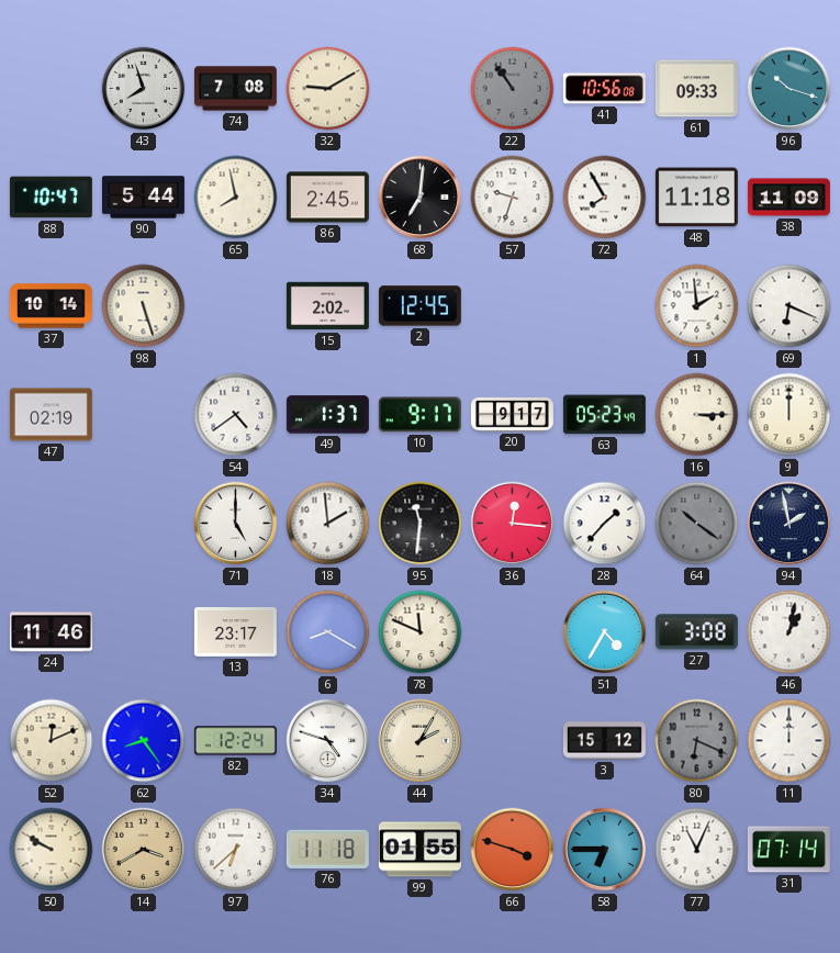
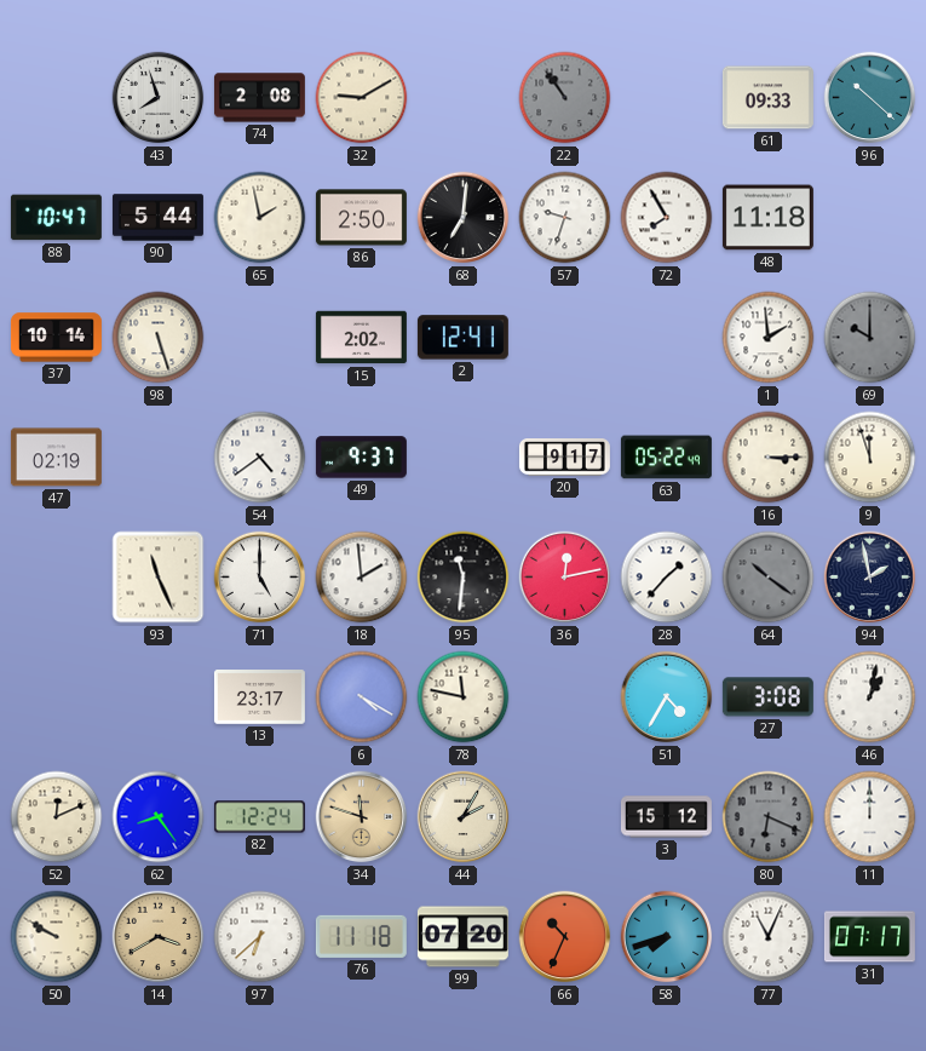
74: 7:08 -> 2:08
41: 10:56 -> none
96: 10:18 -> 10:22
65: 7:58 -> 1:58
86: 2:45 -> 2:50
38: 11:09 -> none
2: 12:45 -> 12:41
69: 6:19 -> 10:00
69 dial: white -> grey
49: 1:37 -> 9:37
10: 9:17 -> none
63: 05:23 -> 05:22
9: 12:00 -> 11:57
93: none -> 11:26
36: 12:16 -> 12:13
24: 11:46 -> none
6: 8:20 -> 4:20
78: 11:49 -> 11:47
34: 4:48 -> 11:48
34 dial: white -> champagne
99: 01:55 -> 07:20
66: 3:48 -> 10:34
58: 6:45 -> 7:42
31: 07:14 -> 07:17
